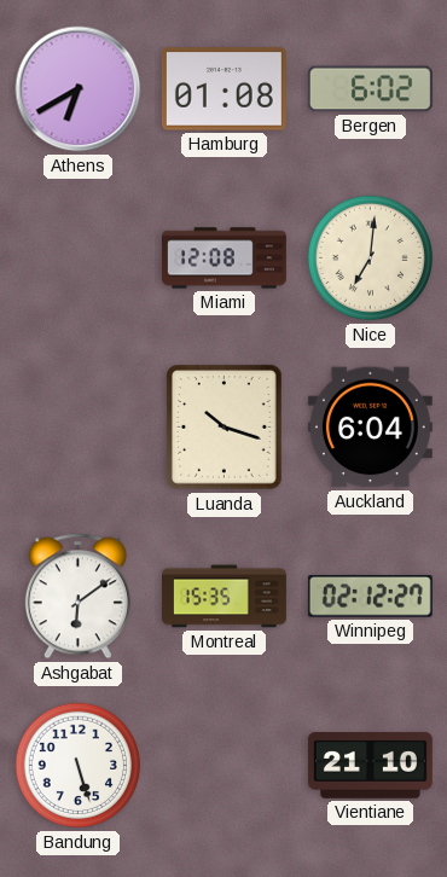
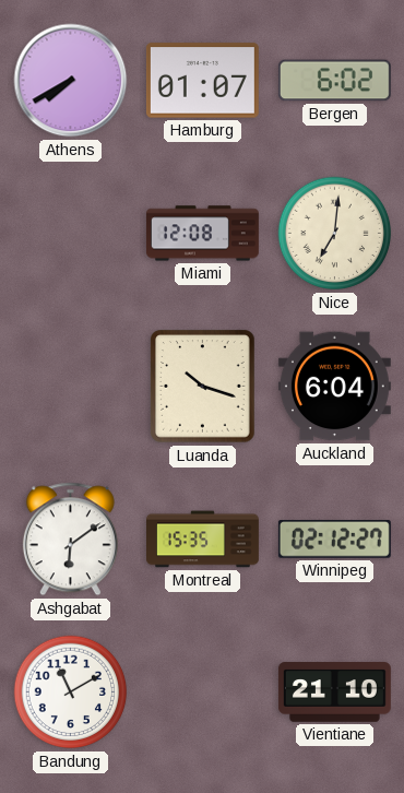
Athens: 6:40 -> 7:40
Hamburg: 01:08 -> 01:07
Bandung: 5:27 -> 11:10
